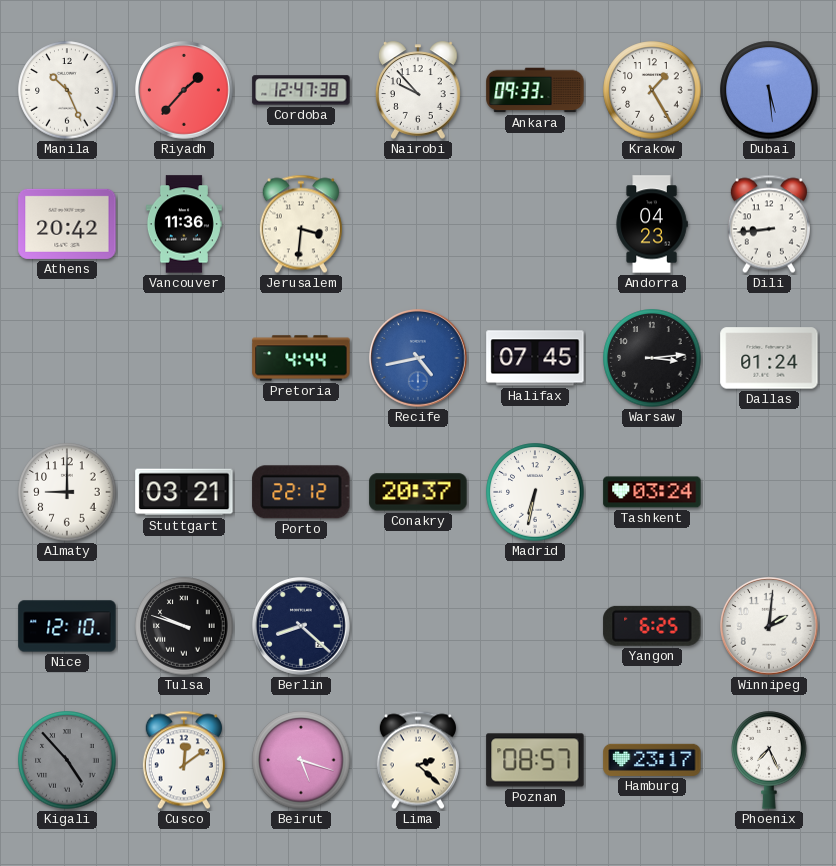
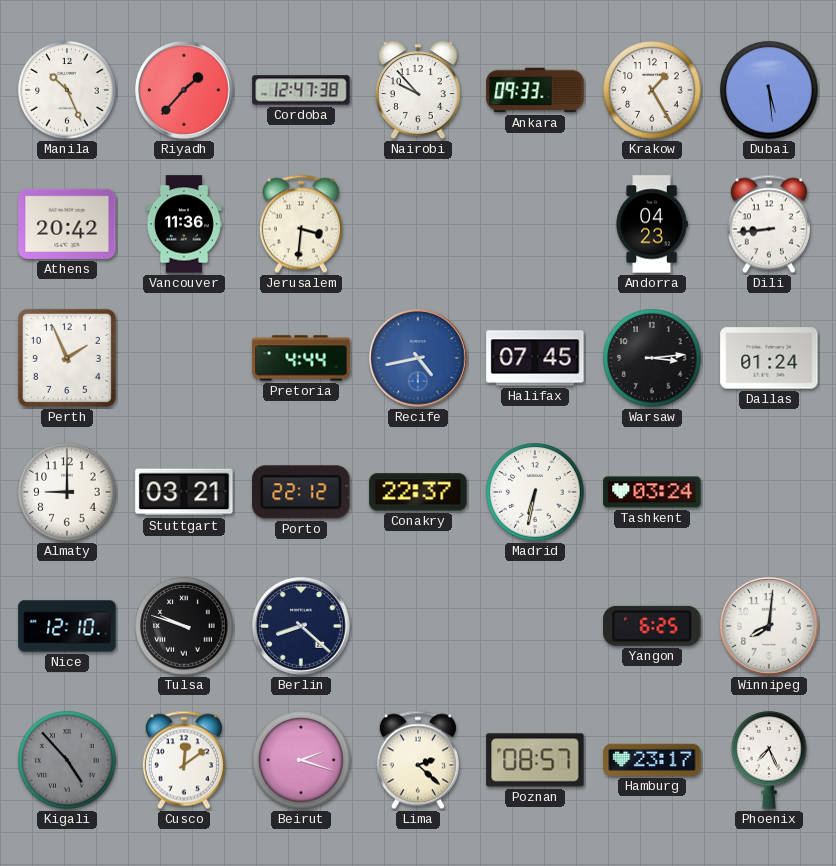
Perth: none -> 1:56
Conakry: 20:37 -> 22:37
Winnipeg: 2:01 -> 8:01
Beirut: 5:18 -> 2:18
